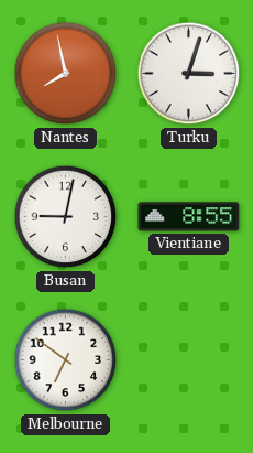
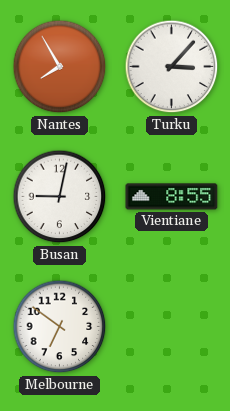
Nantes: 7:58 -> 7:55
Turku: 3:03 -> 3:07
